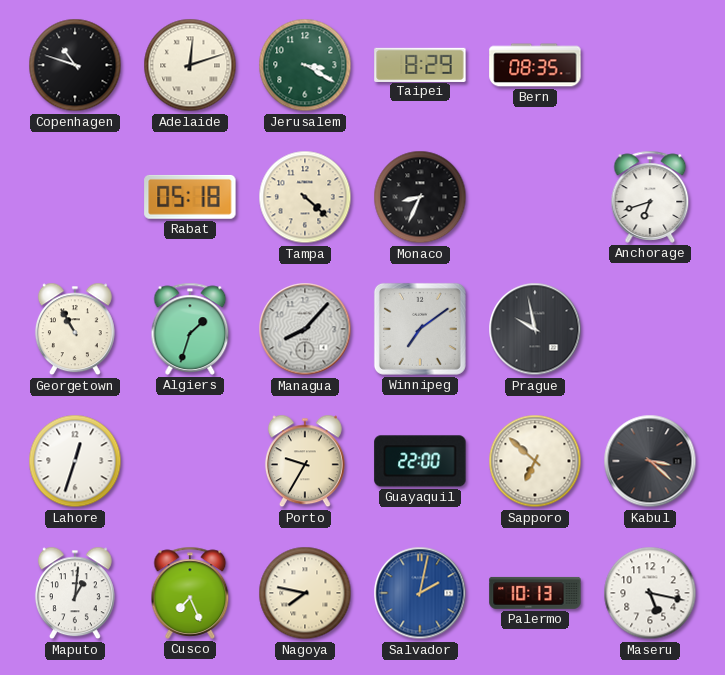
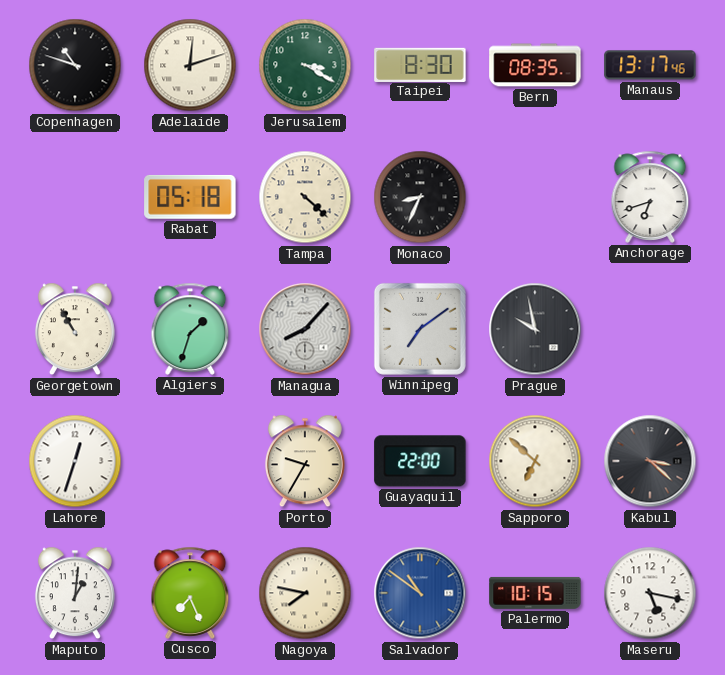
Taipei: 8:29 -> 8:30
Manaus: none -> 13:17
Salvador: 2:02 -> 10:51
Palermo: 10:13 -> 10:15
